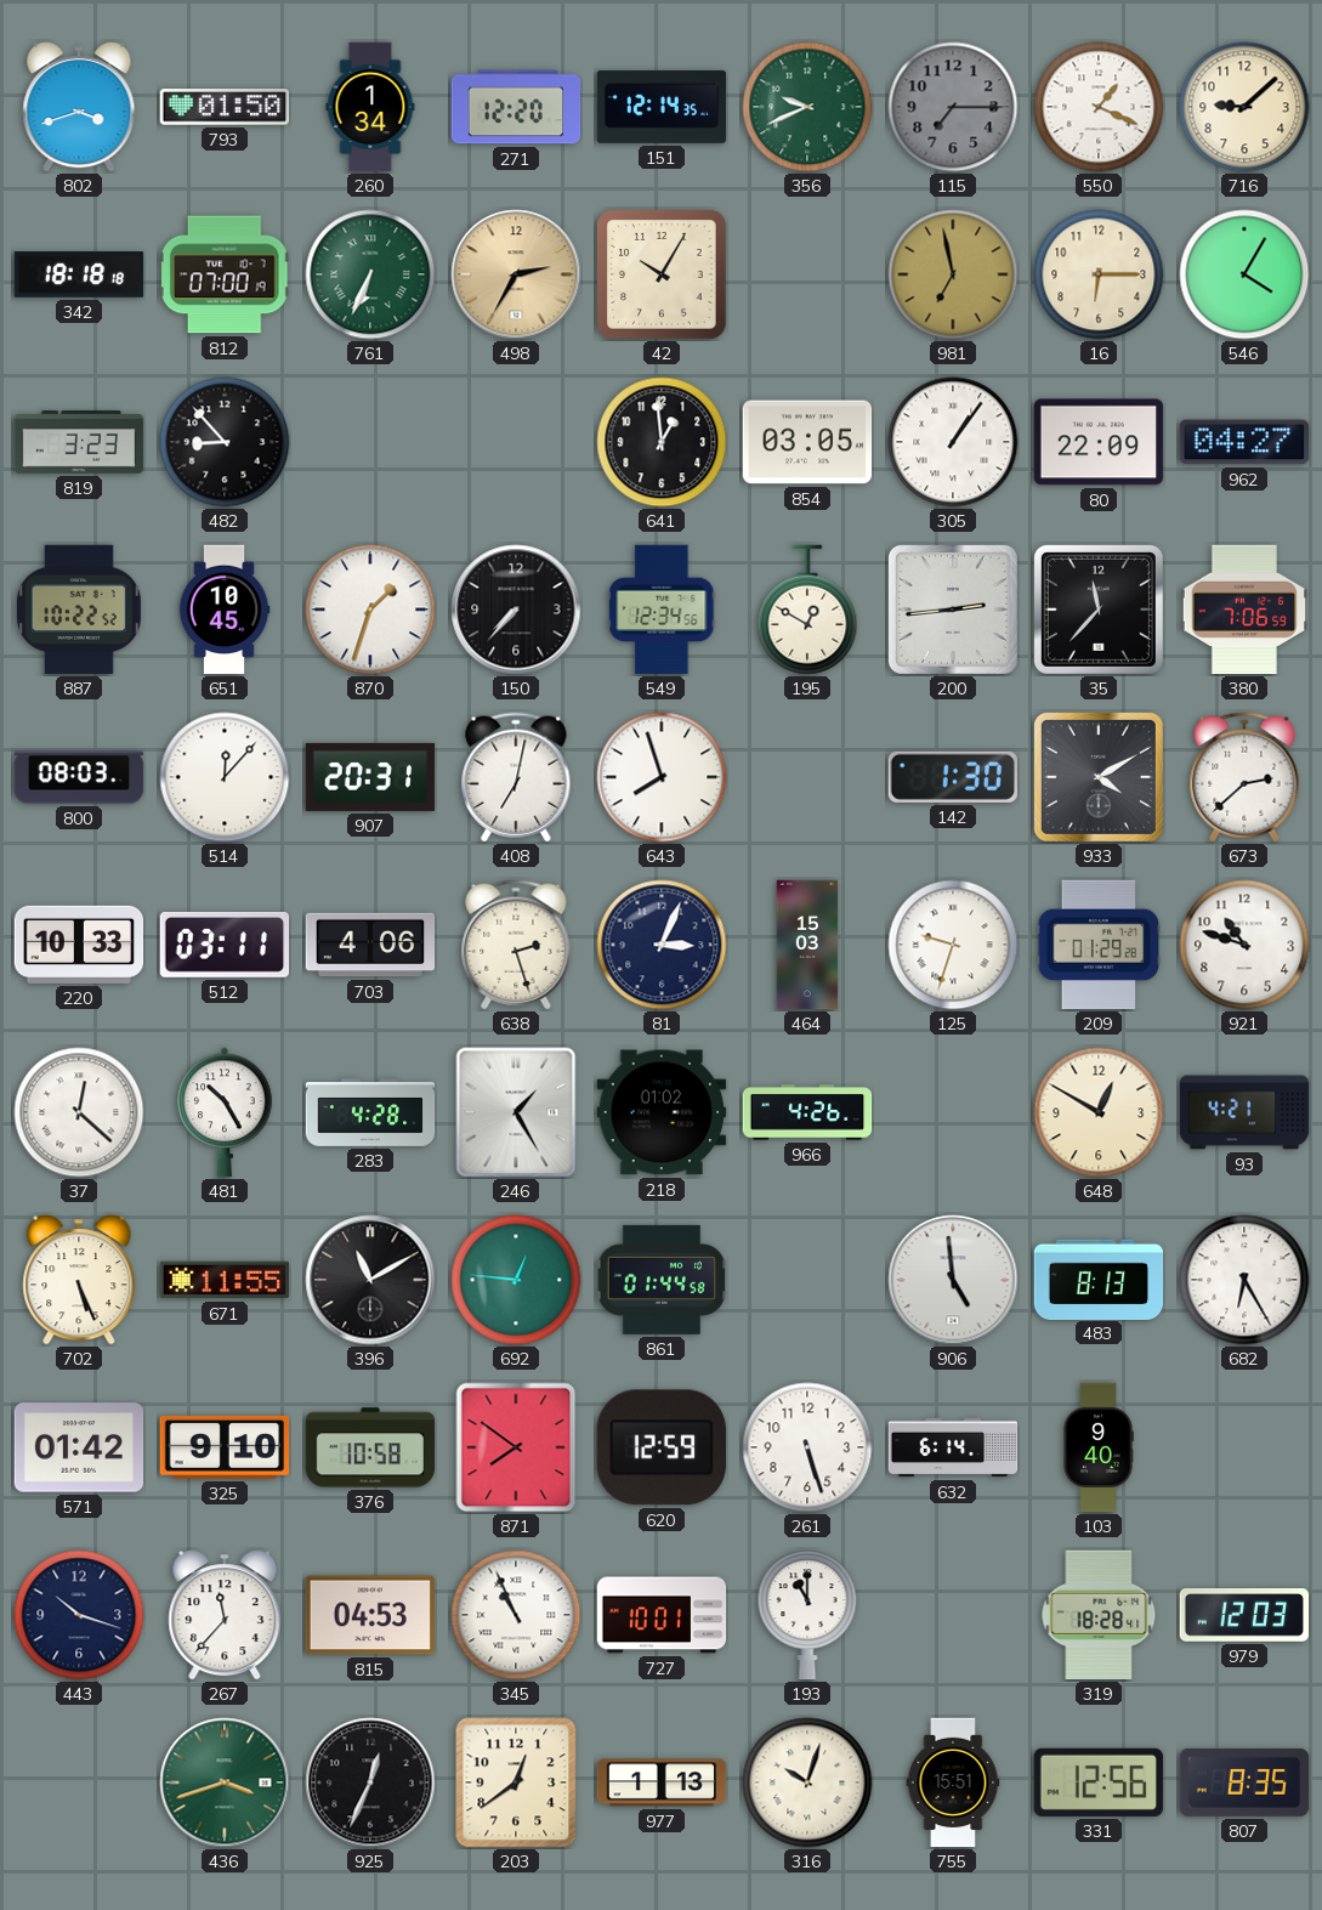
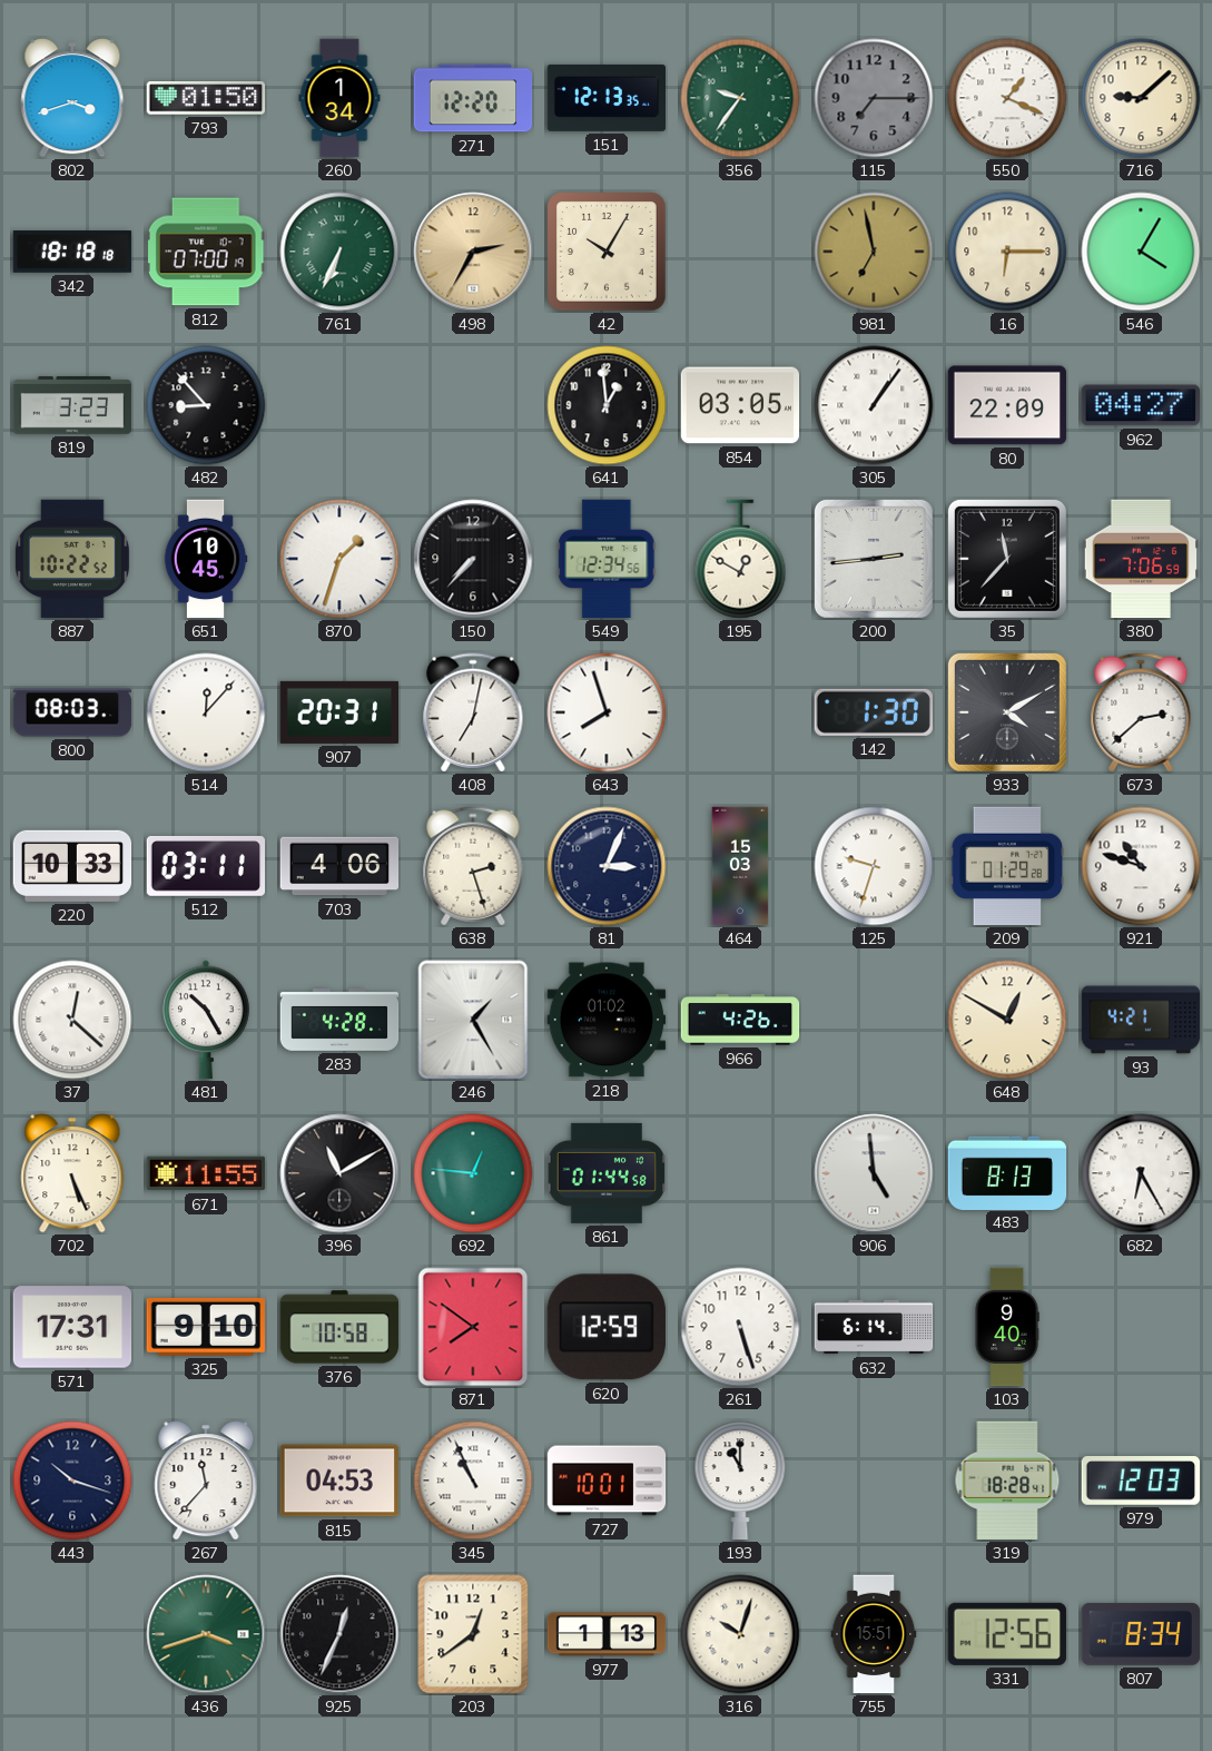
151: 12:14 -> 12:13
356: 9:41 -> 9:36
571: 01:42 -> 17:31
807: 8:35 -> 8:34
